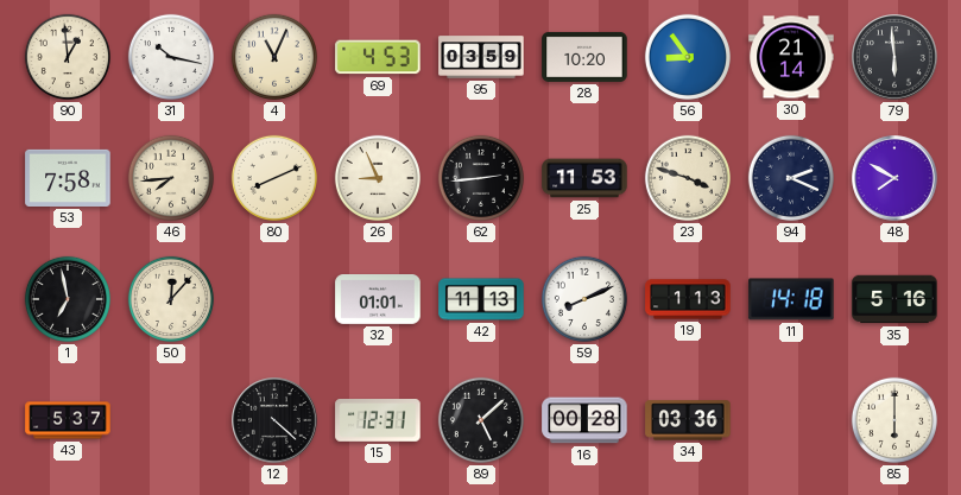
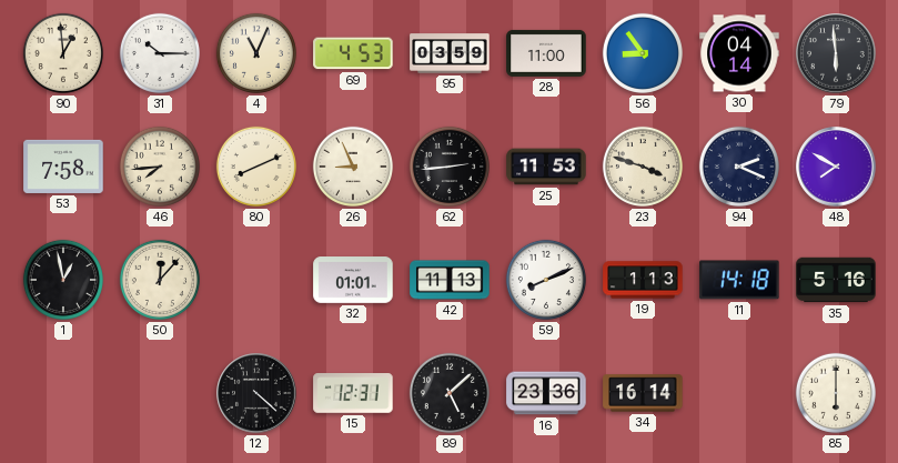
31: 10:17 -> 10:15
28: 10:20 -> 11:00
30: 21:14 -> 04:14
1: 6:58 -> 12:58
43: 5:37 -> none
16: 00:28 -> 23:36
34: 03:36 -> 16:14
